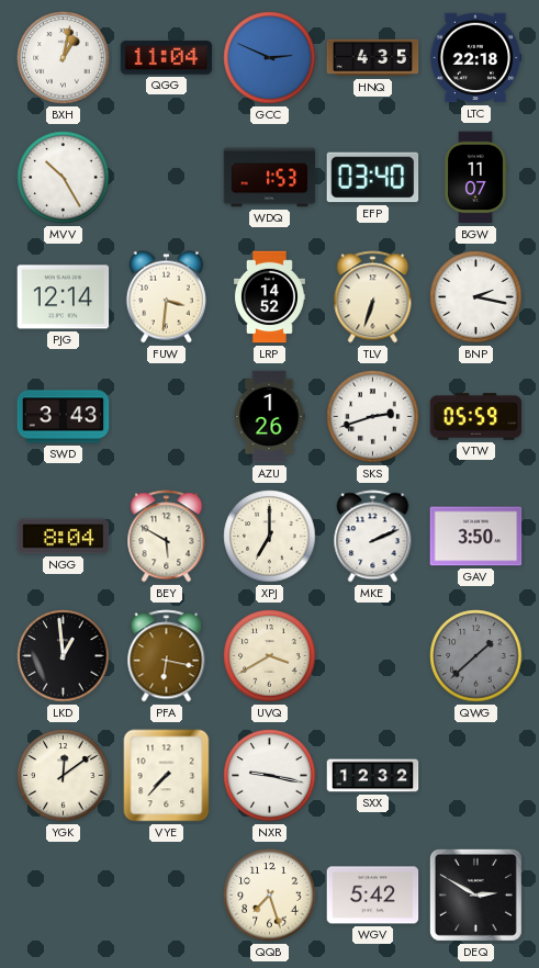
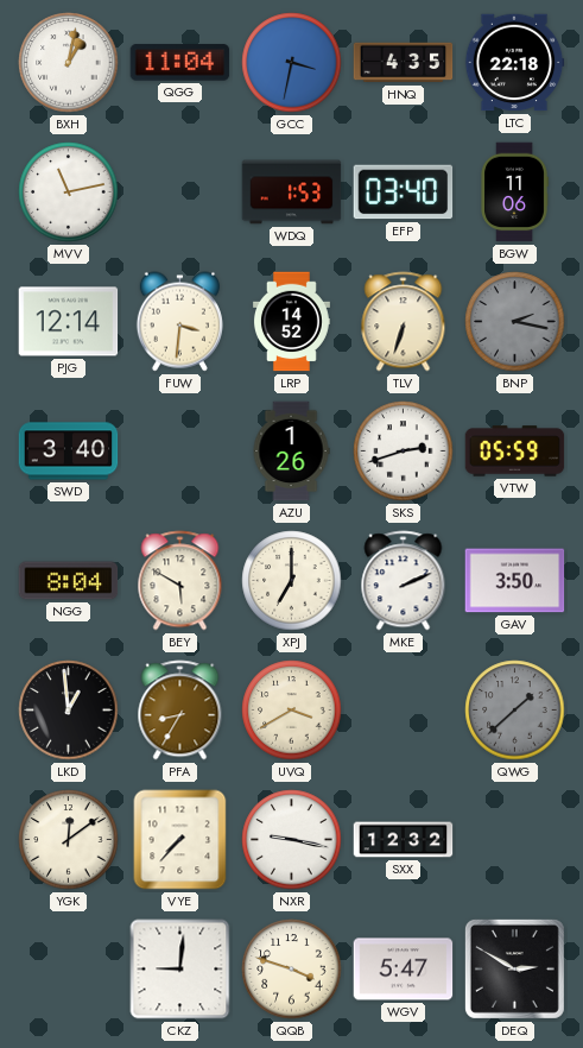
GCC: 2:49 -> 3:32
MVV: 10:25 -> 11:13
BGW: 11:07 -> 11:06
BNP dial: white -> grey
SWD: 3:43 -> 3:40
PFA: 6:17 -> 8:35
CKZ: none -> 9:01
QQB: 7:27 -> 3:48
WGV: 5:42 -> 5:47
